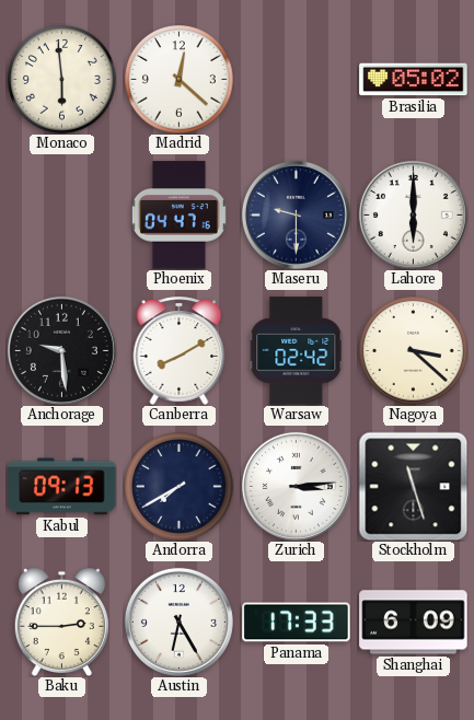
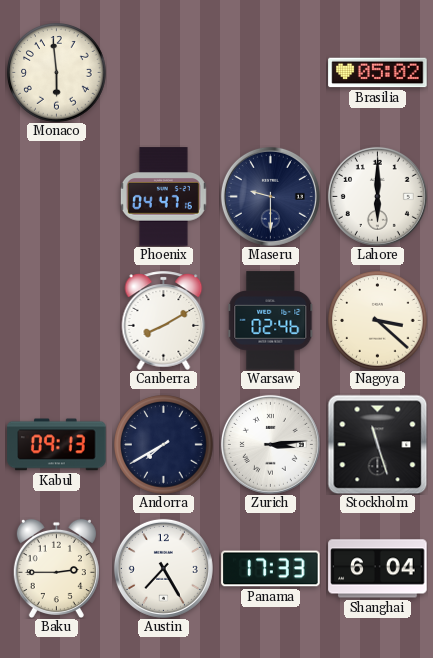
Madrid: 12:22 -> none
Anchorage: 9:29 -> none
Warsaw: 02:42 -> 02:46
Austin: 6:25 -> 7:25
Shanghai: 6:09 -> 6:04
